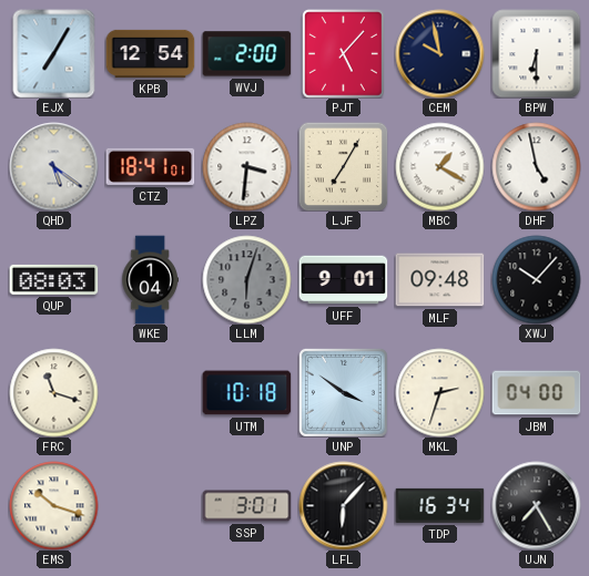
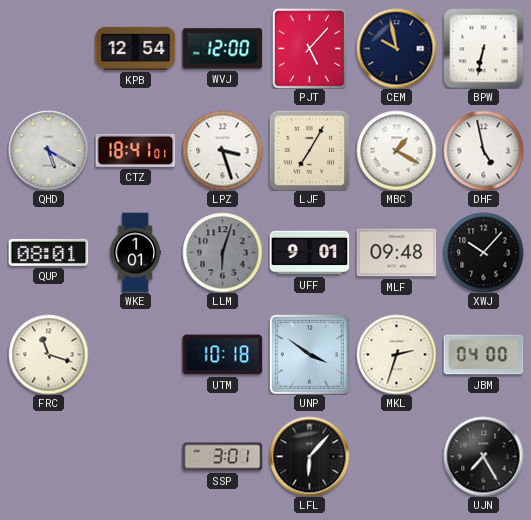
EJX: 7:05 -> none
WVJ: 2:00 -> 12:00
BPW: 6:30 -> 6:32
QHD: 5:21 -> 5:20
LPZ: 3:31 -> 3:27
QUP: 08:03 -> 08:01
WKE: 1:04 -> 1:01
EMS: 10:18 -> none
TDP: 16:34 -> none
